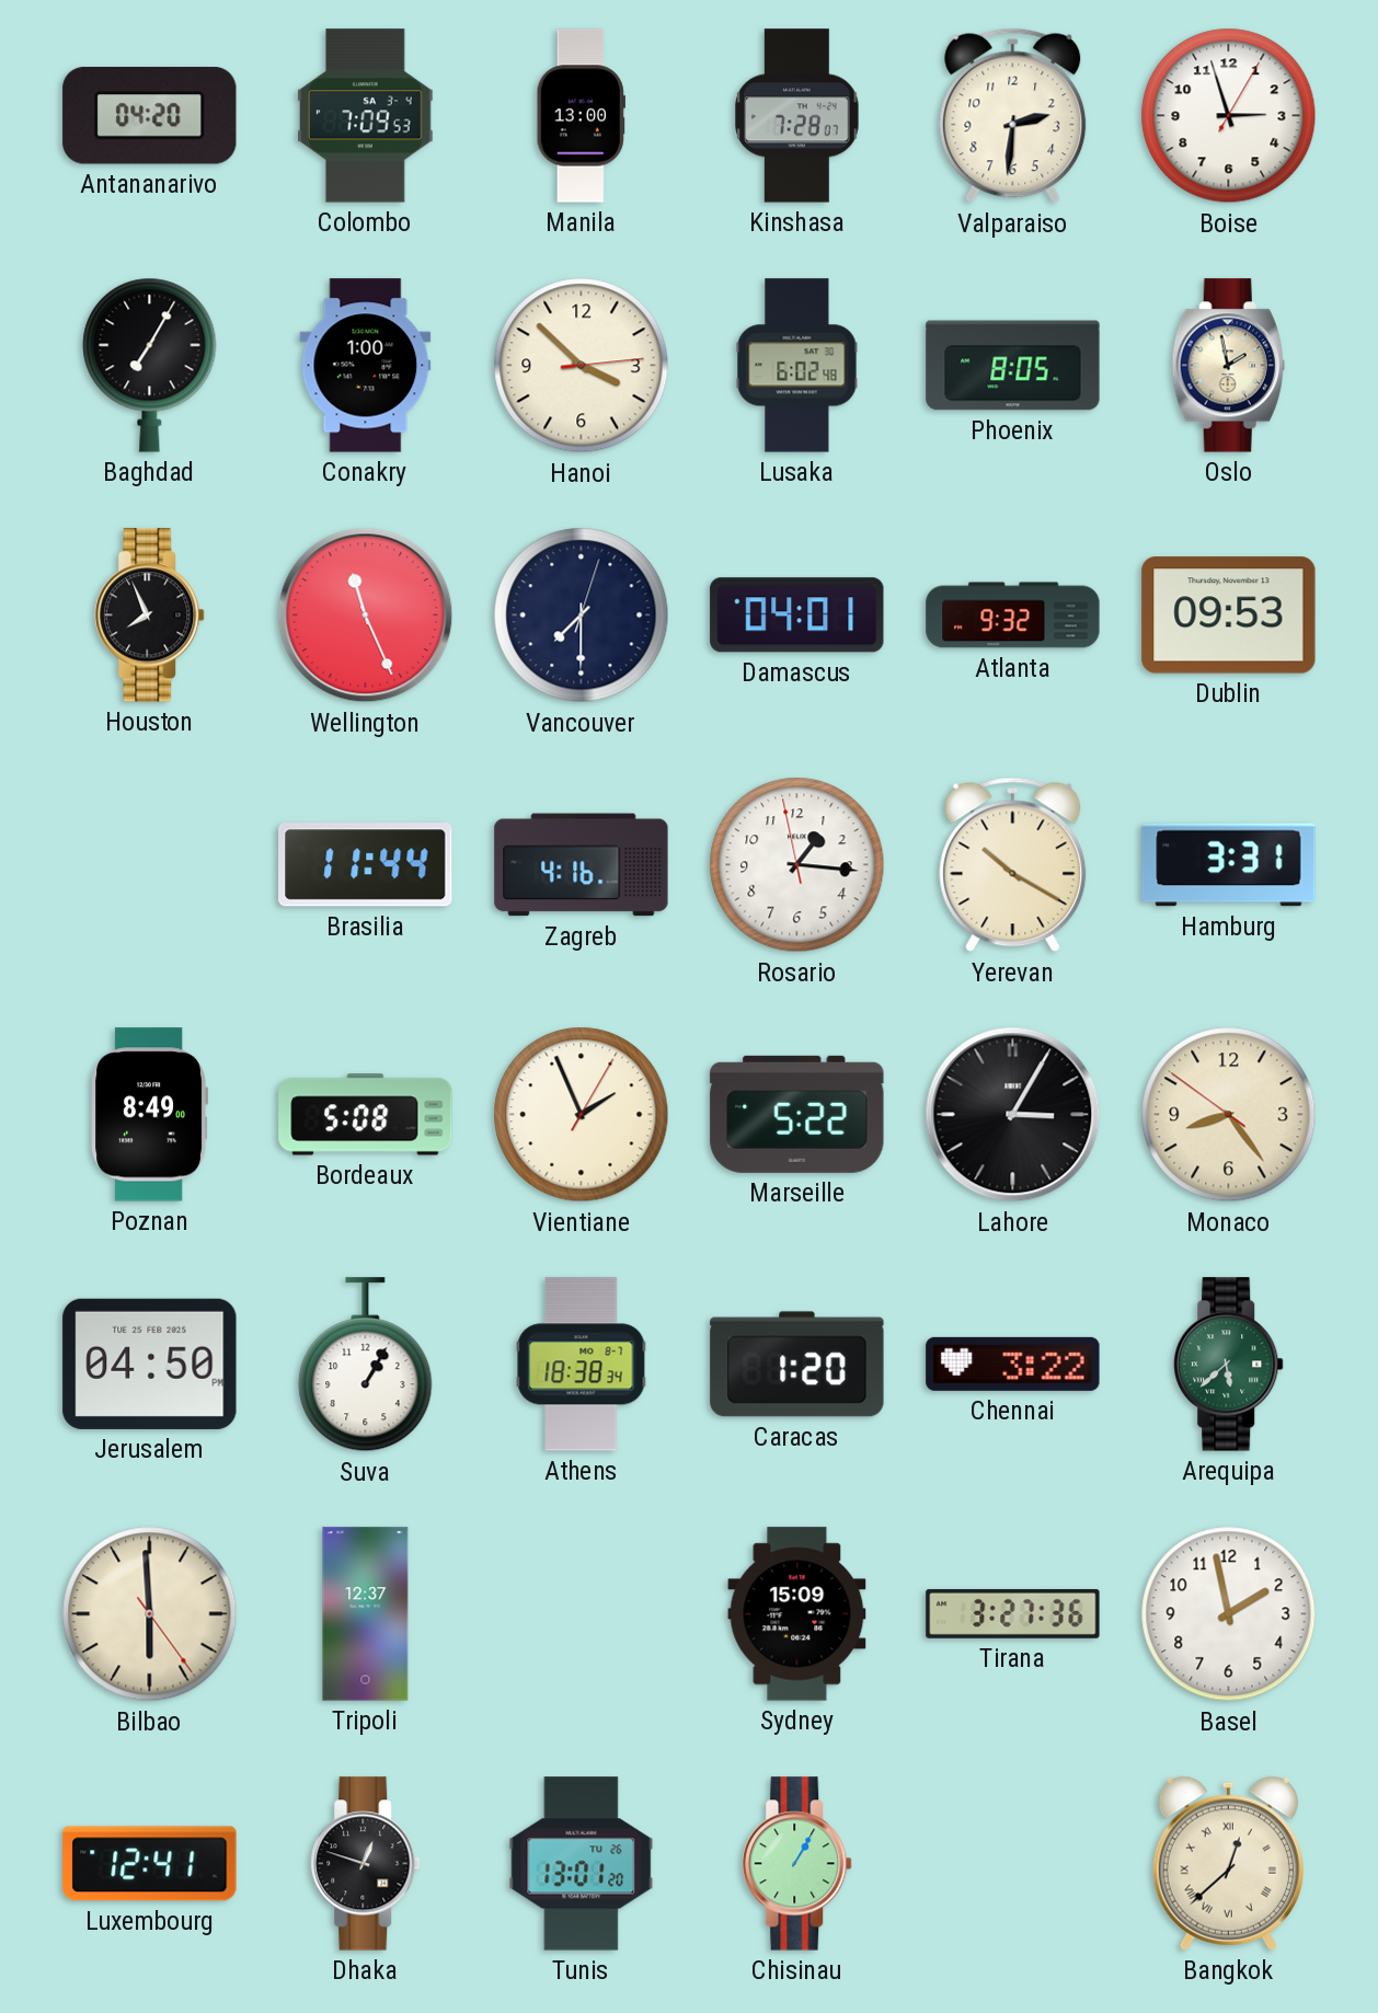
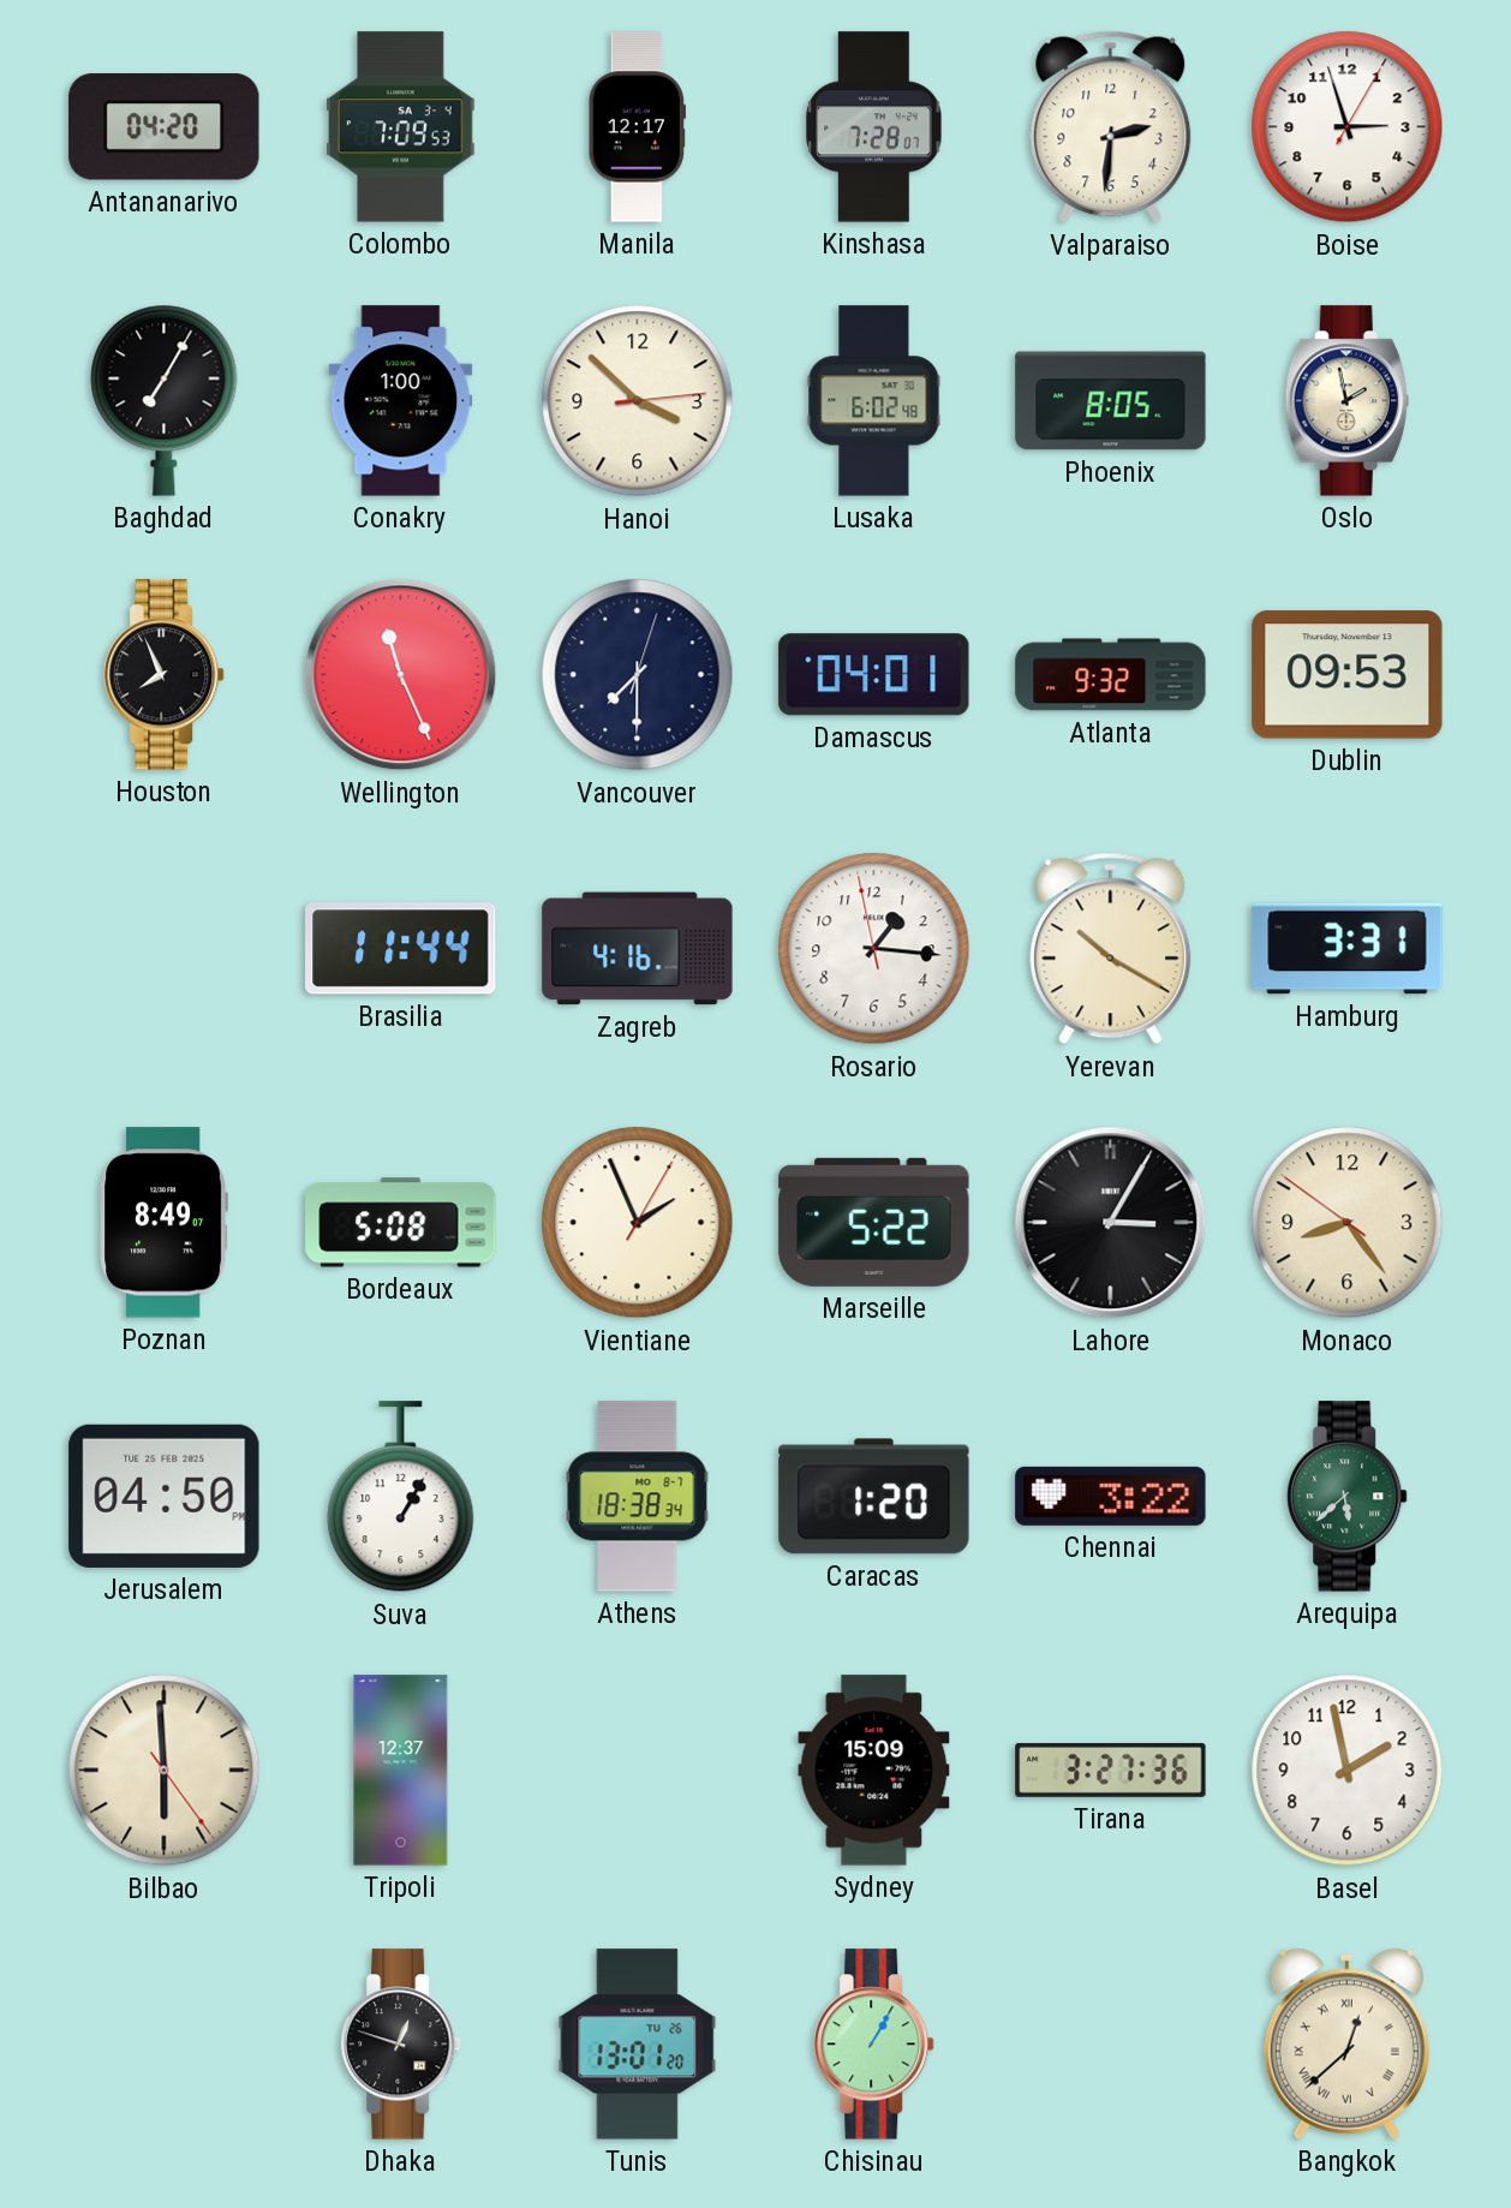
Manila: 13:00 -> 12:17
Poznan: 8:49:00 -> 8:49:07
Luxembourg: 12:41 -> none
